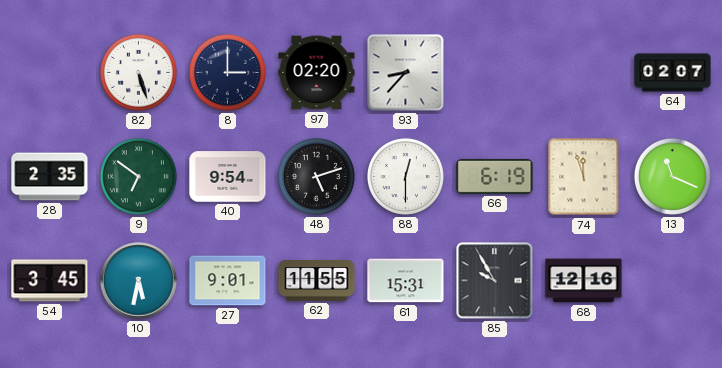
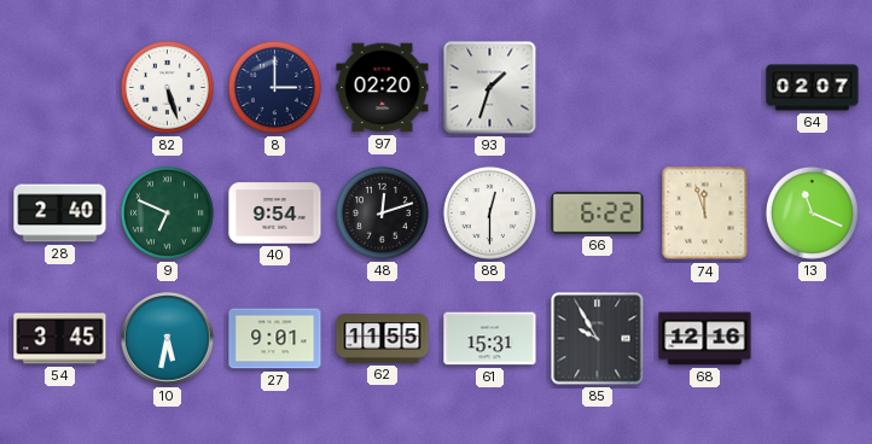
93: 8:37 -> 1:33
28: 2:35 -> 2:40
9: 6:51 -> 6:49
48: 5:12 -> 12:12
66: 6:19 -> 6:22
